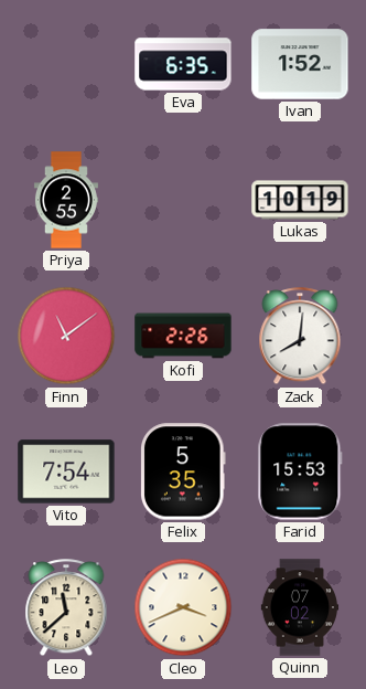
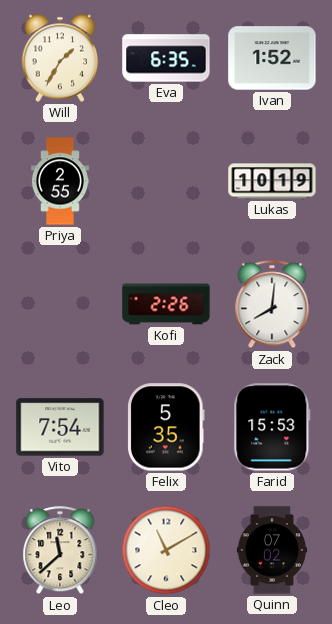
Will: none -> 1:35
Finn: 11:09 -> none
Cleo: 3:41 -> 11:10
